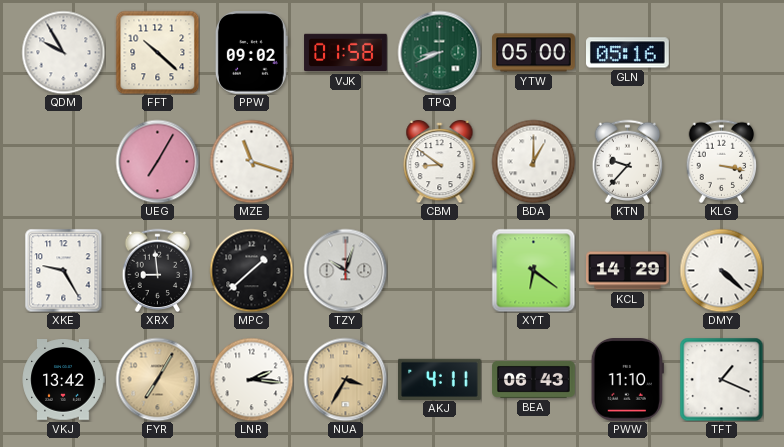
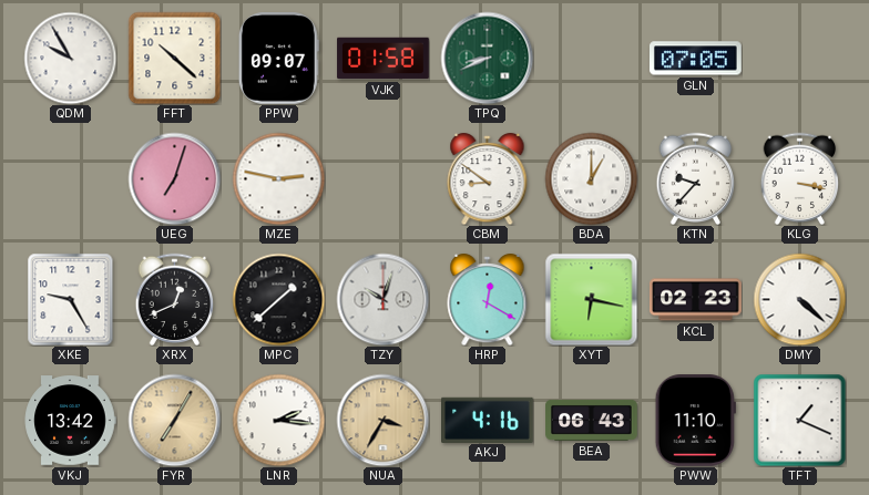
PPW: 09:02 -> 09:07
YTW: 05:00 -> none
GLN: 05:16 -> 07:05
UEG: 7:05 -> 7:03
MZE: 11:18 -> 2:47
XRX: 8:59 -> 12:41
HRP: none -> 12:20
XYT: 6:21 -> 6:17
KCL: 14:29 -> 02:23
AKJ: 4:11 -> 4:16
